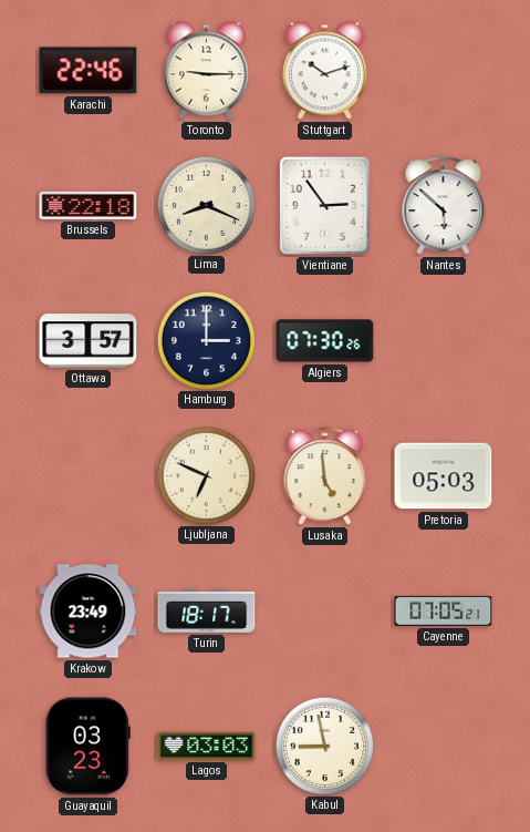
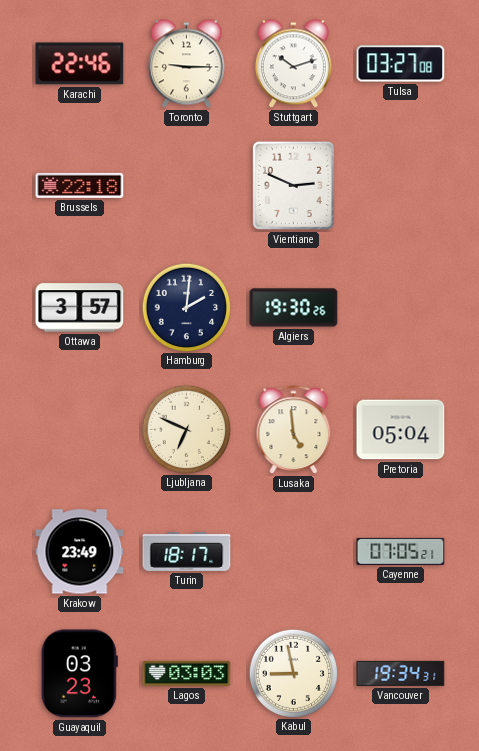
Tulsa: none -> 03:27
Lima: 8:19 -> none
Vientiane: 2:54 -> 2:49
Nantes: 5:52 -> none
Hamburg: 3:00 -> 2:01
Algiers: 07:30 -> 19:30
Pretoria: 05:03 -> 05:04
Vancouver: none -> 19:34
